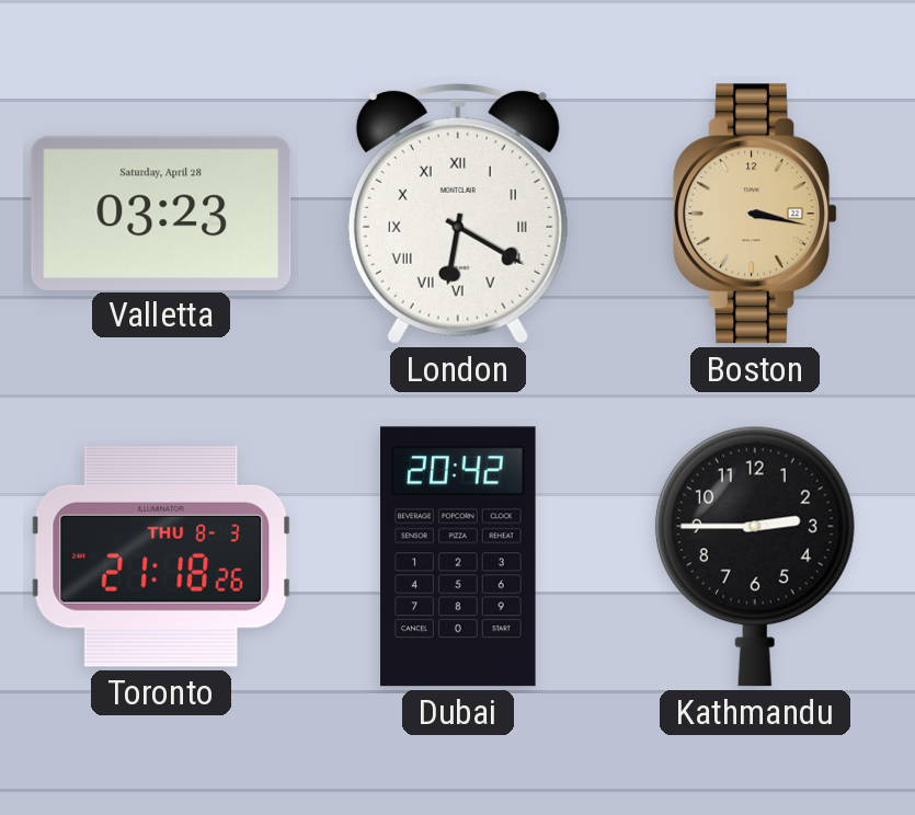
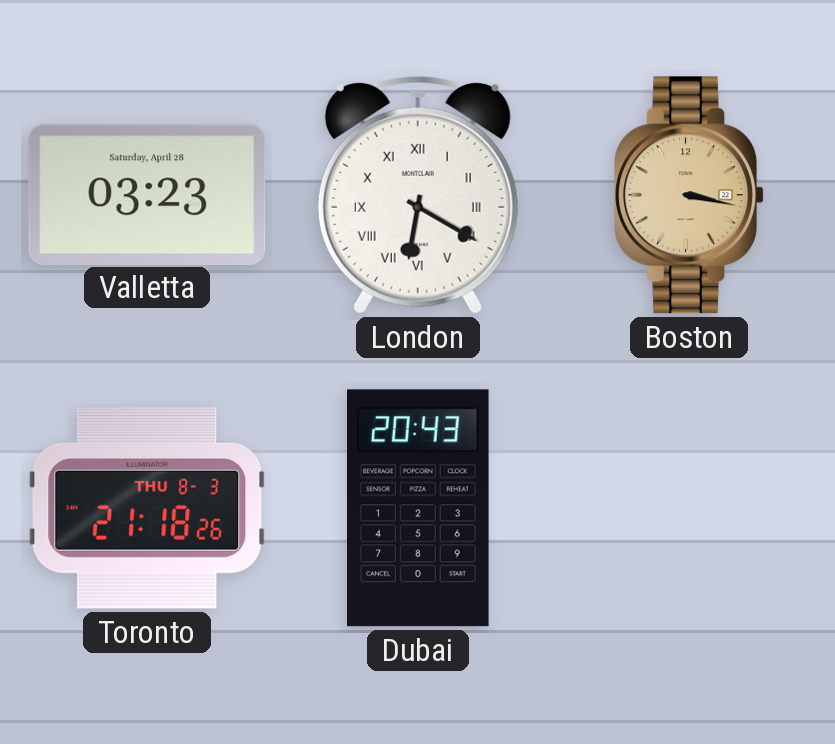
Dubai: 20:42 -> 20:43
Kathmandu: 2:45 -> none
